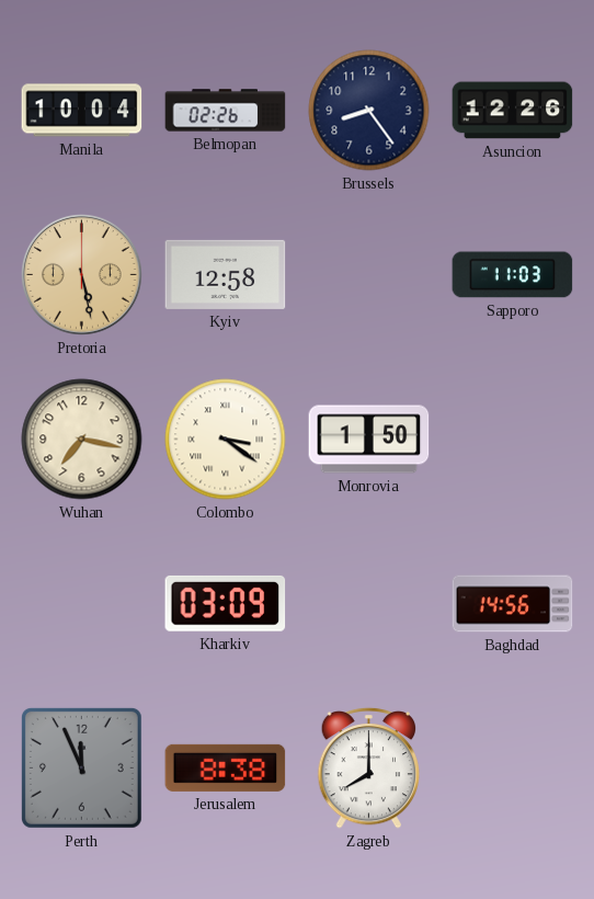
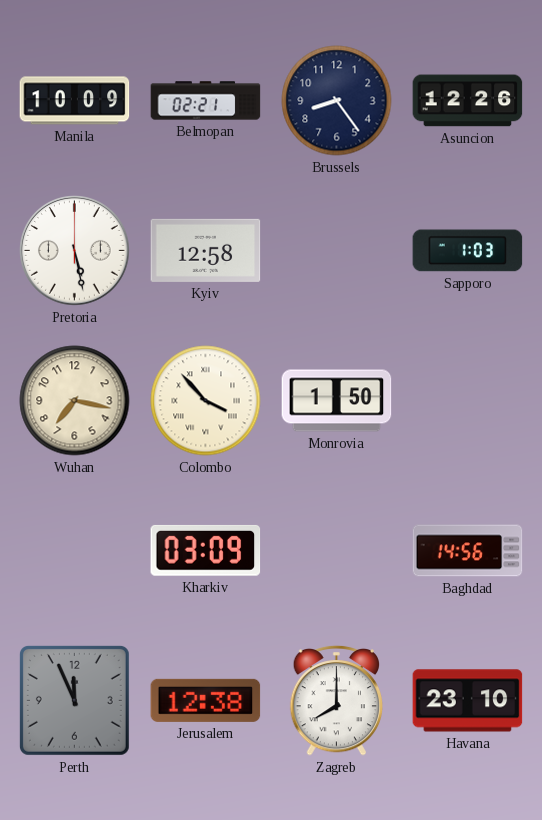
Manila: 10:04 -> 10:09
Belmopan: 02:26 -> 02:21
Pretoria dial: champagne -> white
Sapporo: 11:03 -> 1:03
Colombo: 3:21 -> 3:53
Jerusalem: 8:38 -> 12:38
Havana: none -> 23:10
